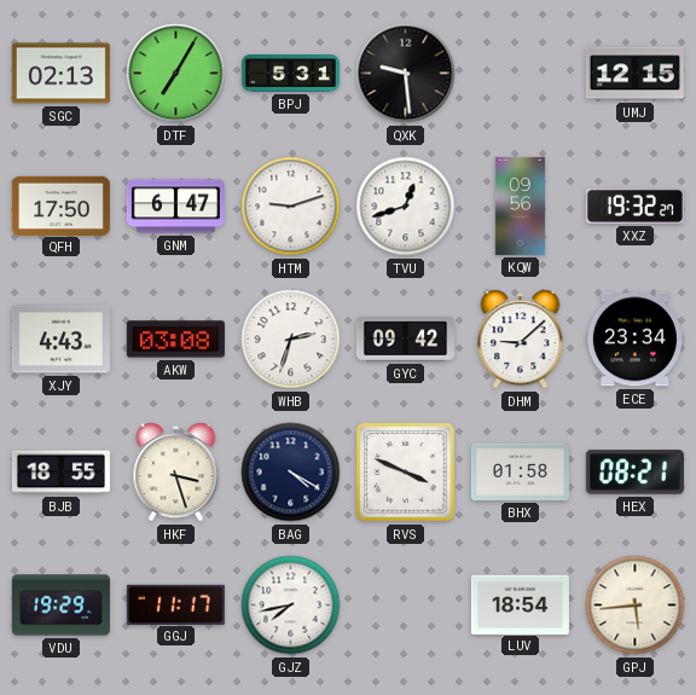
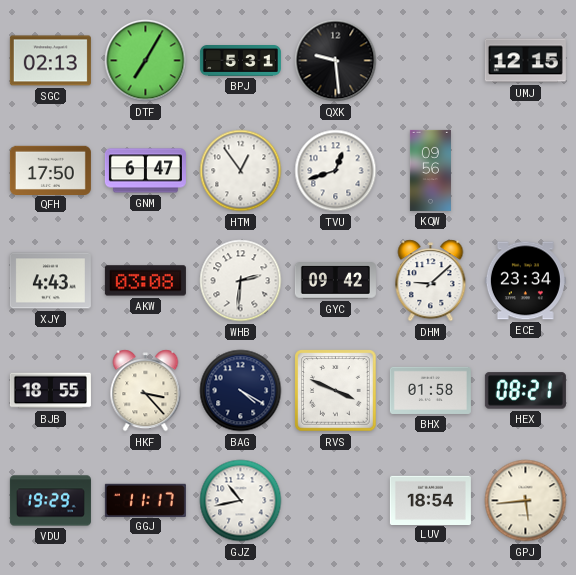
HTM: 9:12 -> 12:54
XXZ: 19:32 -> none
WHB: 2:33 -> 2:31
HKF: 3:27 -> 3:23
GJZ: 7:43 -> 10:43
